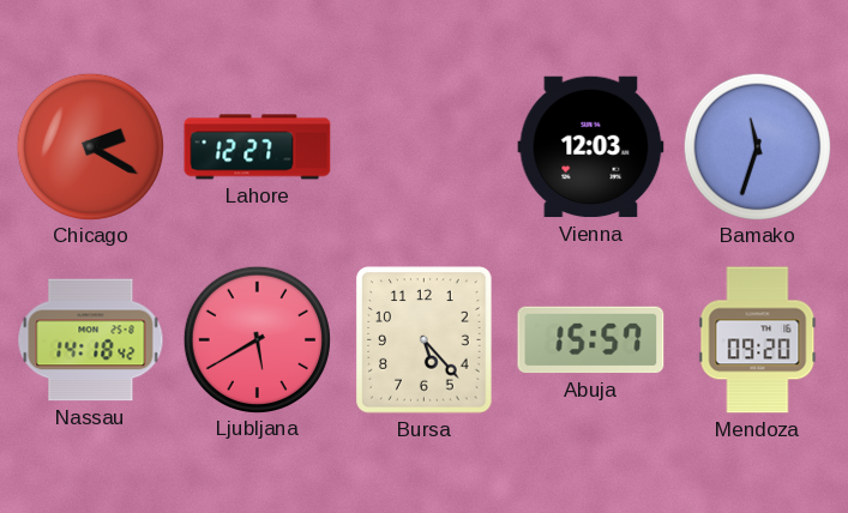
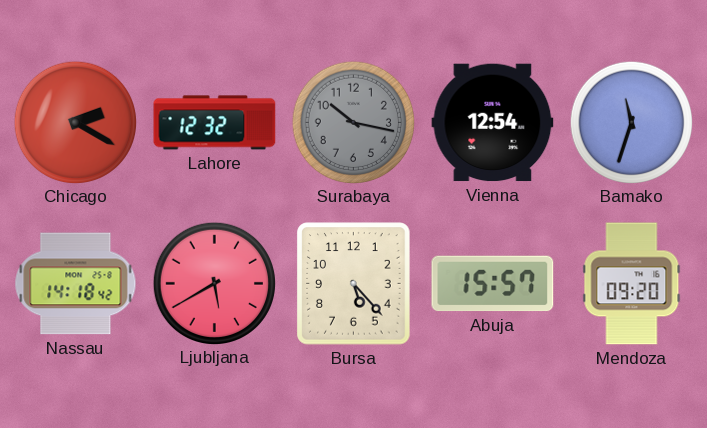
Lahore: 12:27 -> 12:32
Surabaya: none -> 10:17
Vienna: 12:03 -> 12:54
